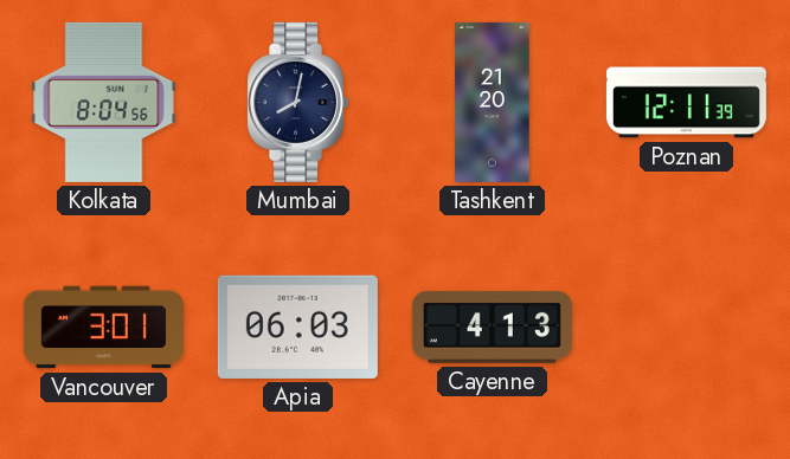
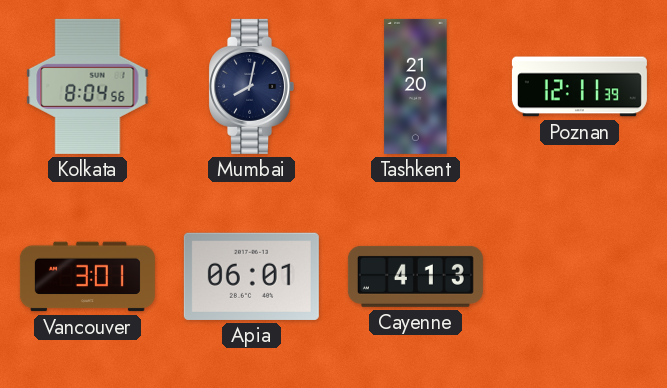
Apia: 06:03 -> 06:01
